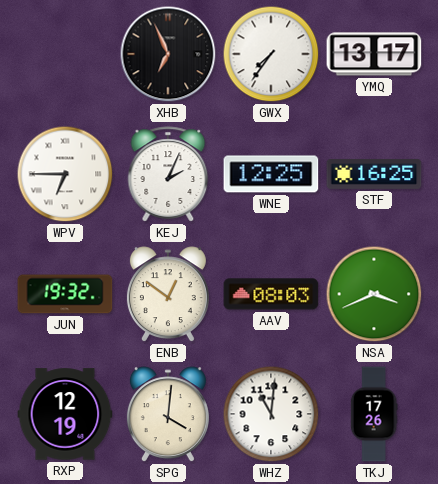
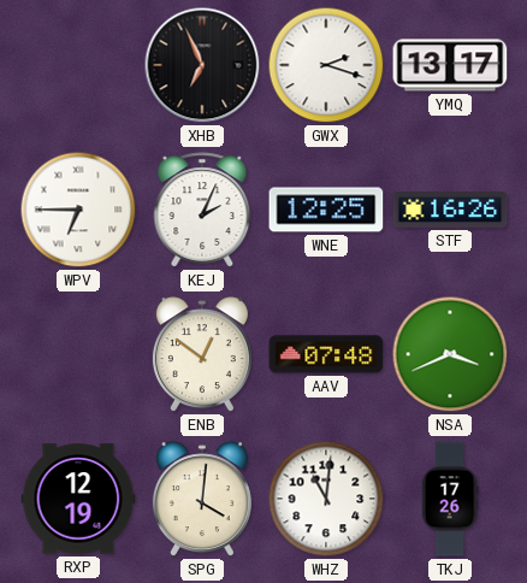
GWX: 7:36 -> 2:18
STF: 16:25 -> 16:26
JUN: 19:32 -> none
AAV: 08:03 -> 07:48
